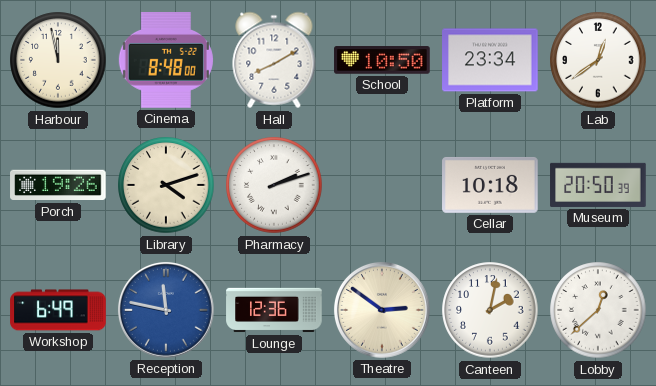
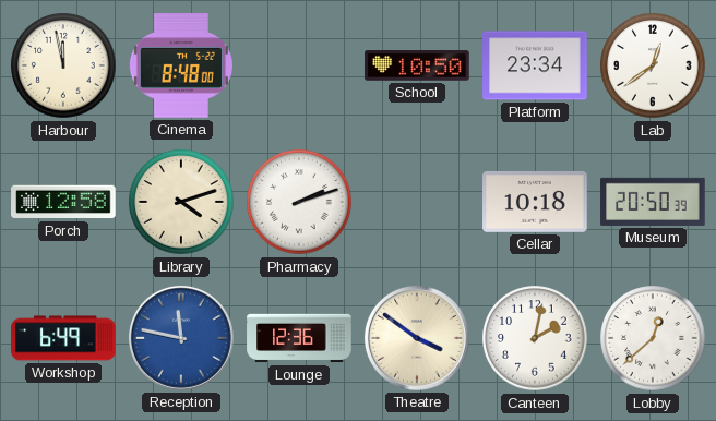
Hall: 8:10 -> none
Porch: 19:26 -> 12:58
Theatre: 2:51 -> 3:51
